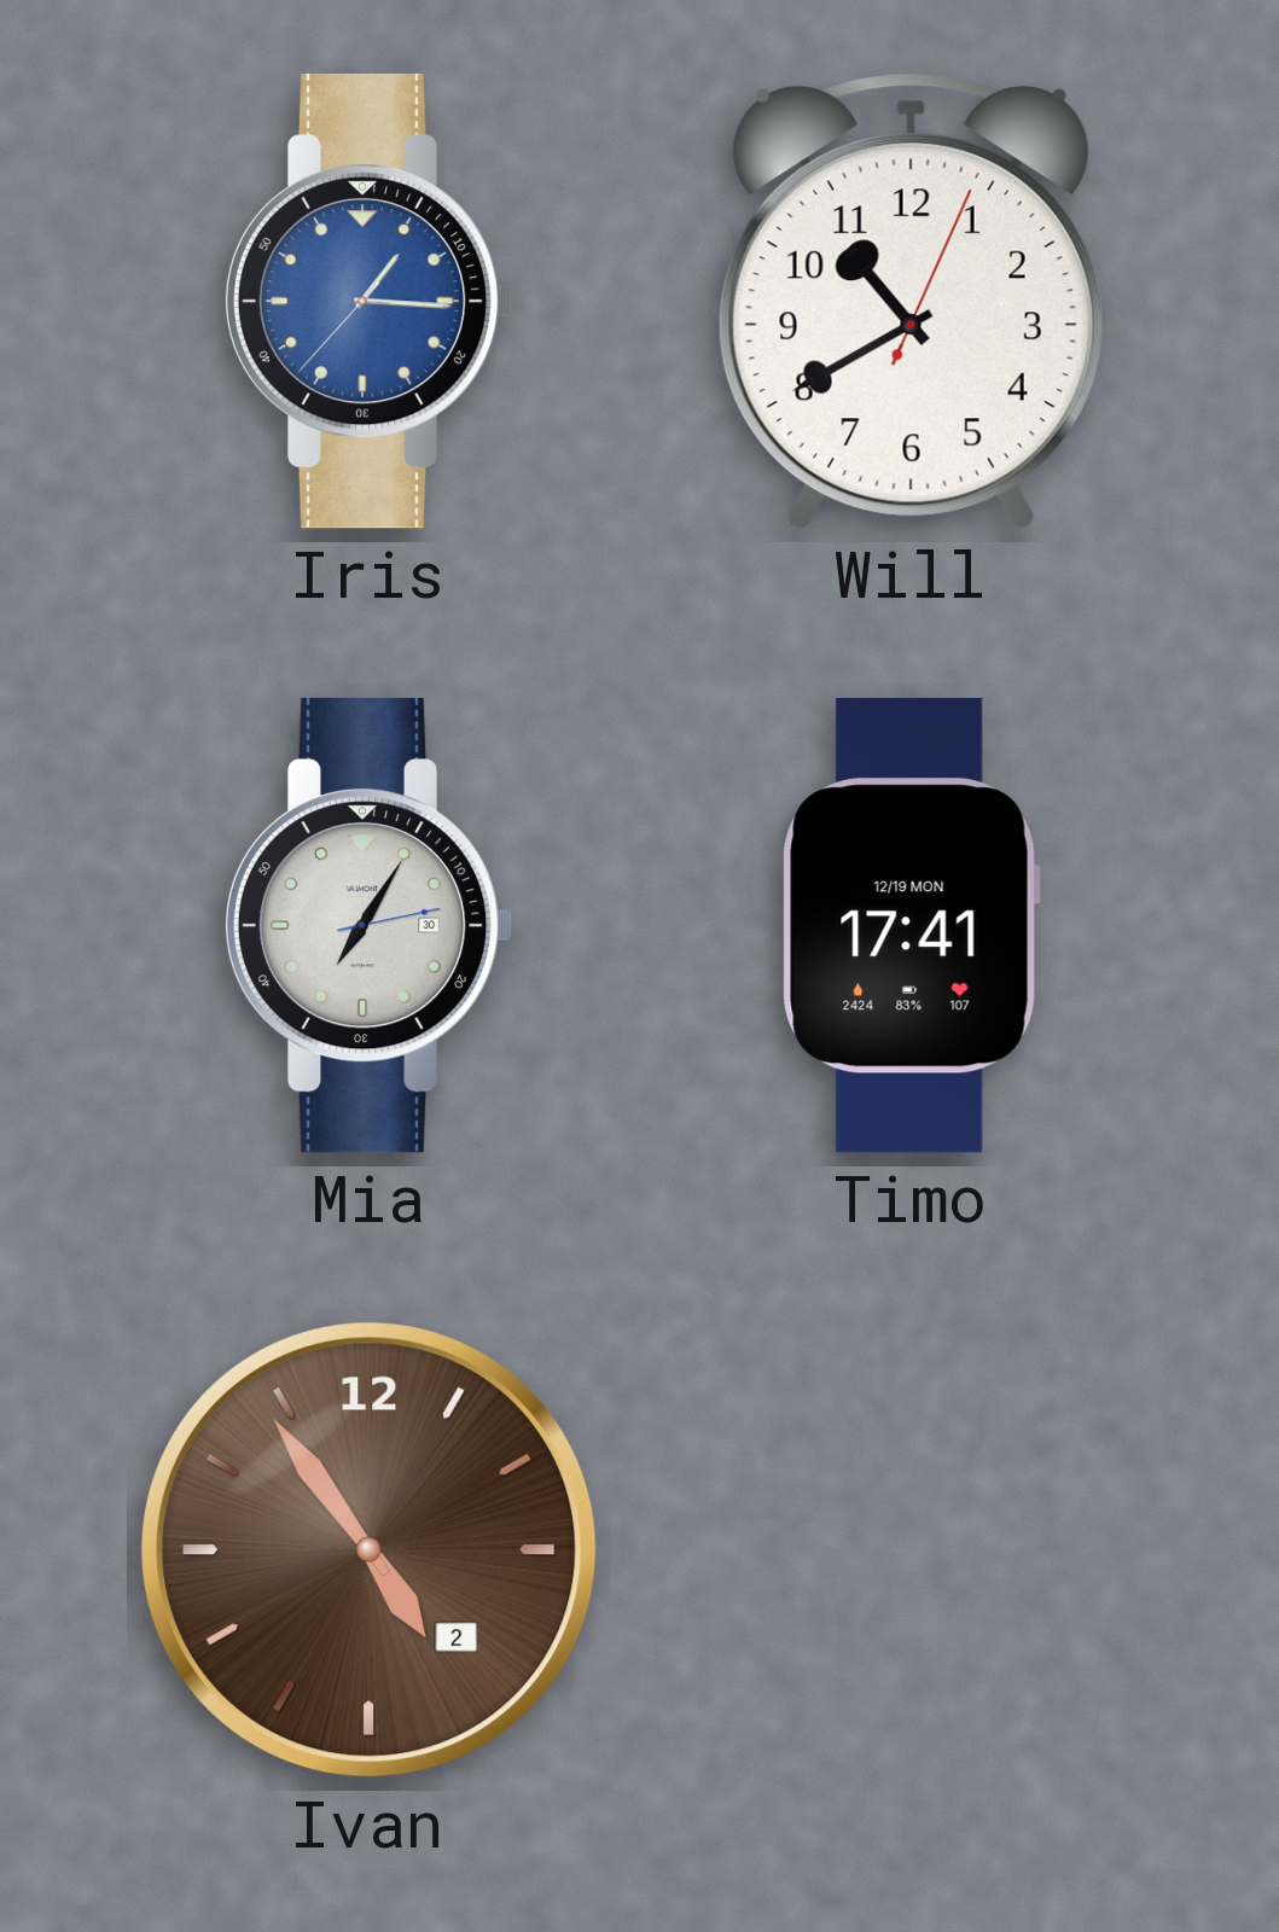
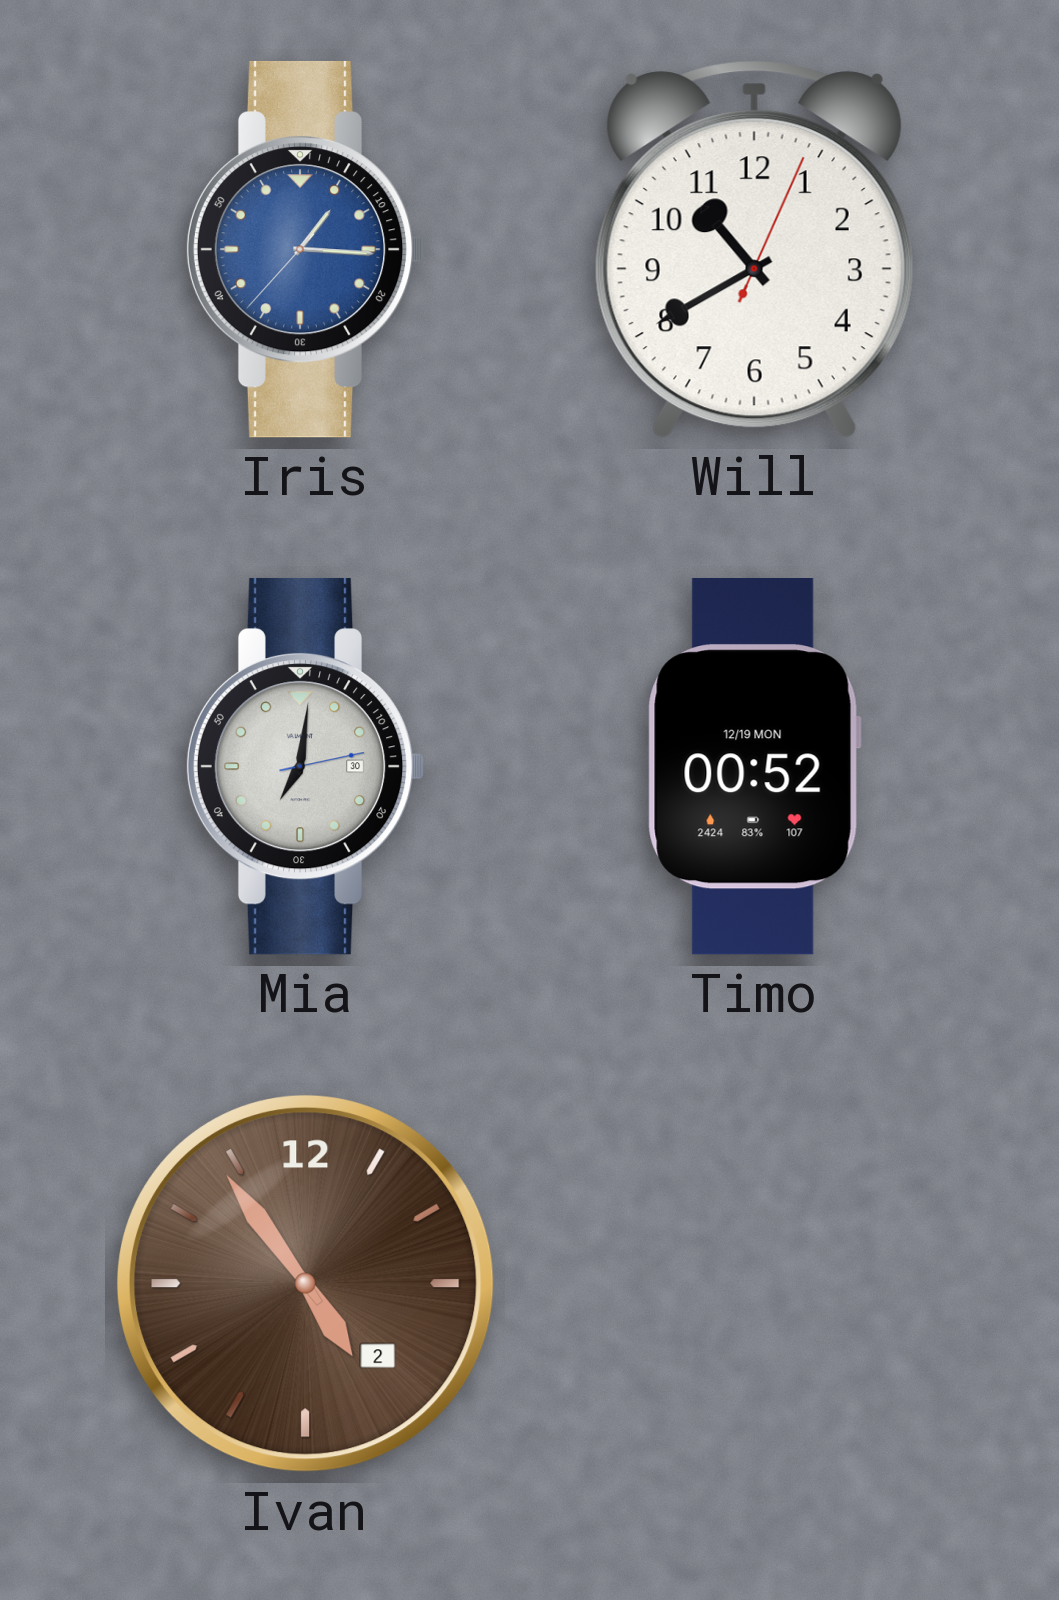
Mia: 7:05 -> 7:01
Timo: 17:41 -> 00:52
